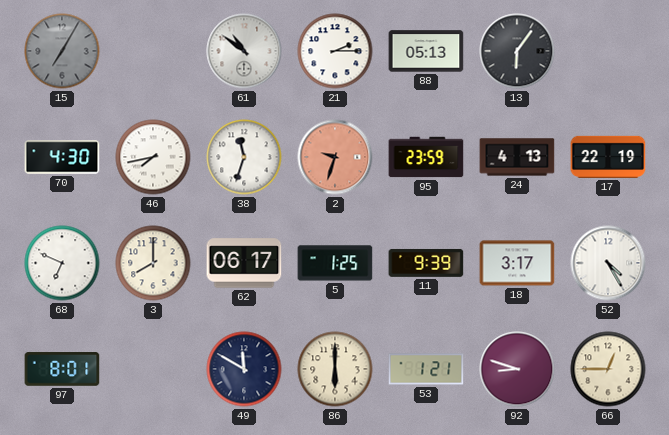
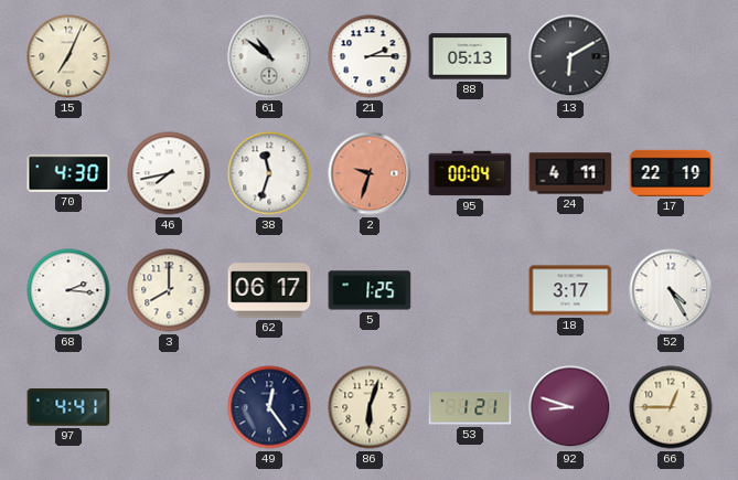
15: 7:05 -> 7:04
15 dial: grey -> cream
13: 6:06 -> 6:10
95: 23:59 -> 00:04
24: 4:13 -> 4:11
68: 6:49 -> 2:16
11: 9:39 -> none
97: 8:01 -> 4:41
49: 11:50 -> 12:24
86: 6:00 -> 6:03
